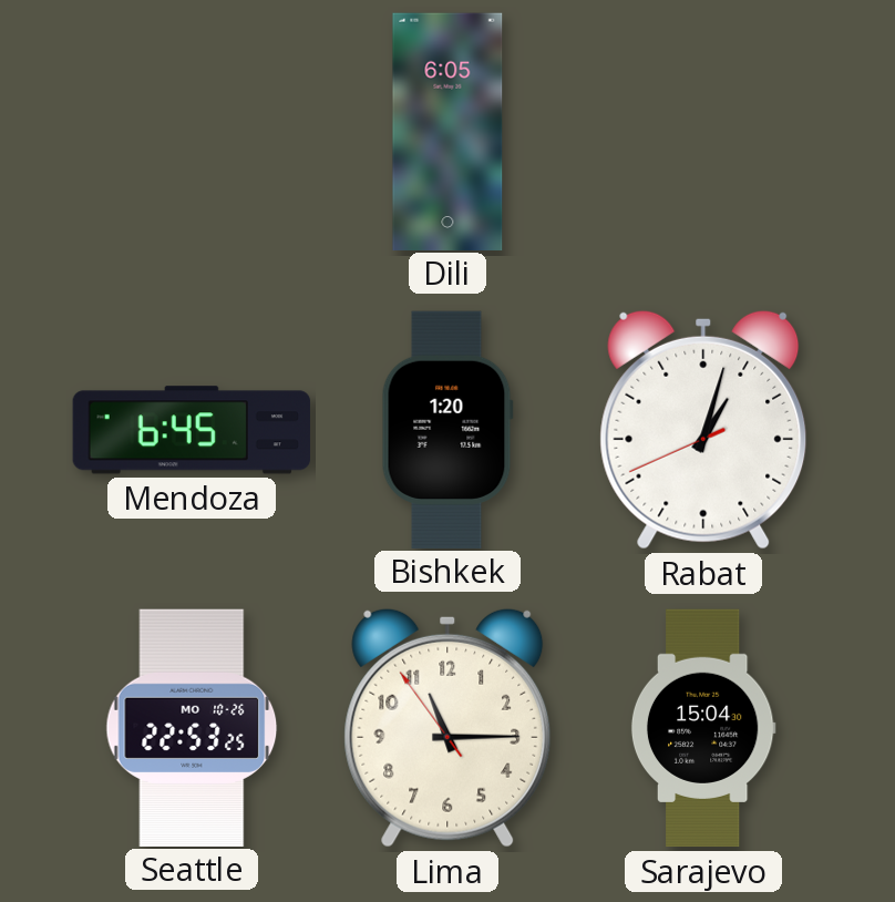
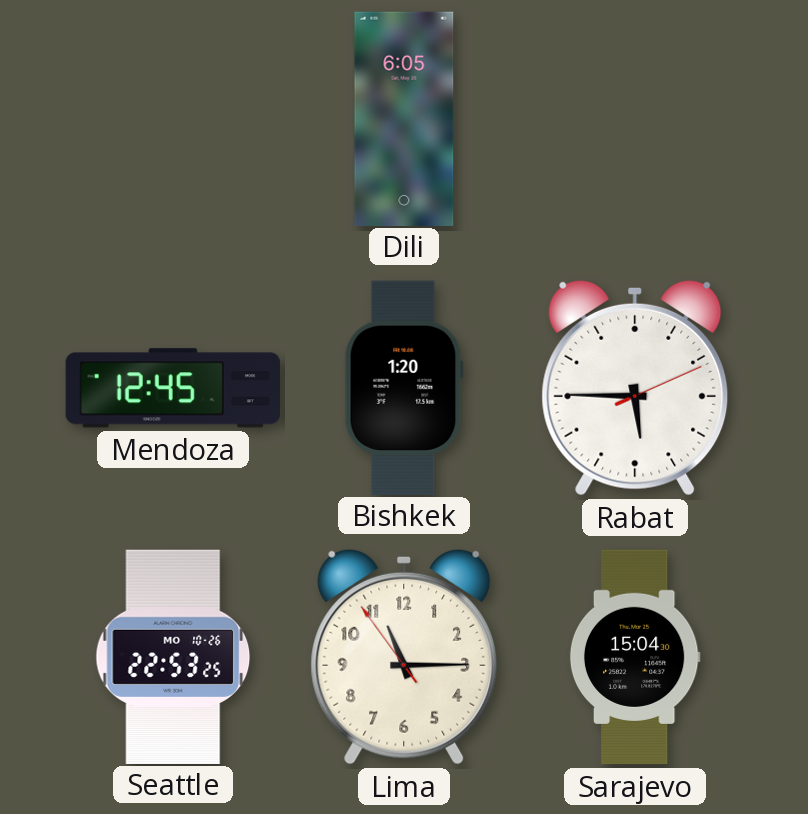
Mendoza: 6:45 -> 12:45
Rabat: 1:02 -> 5:45
